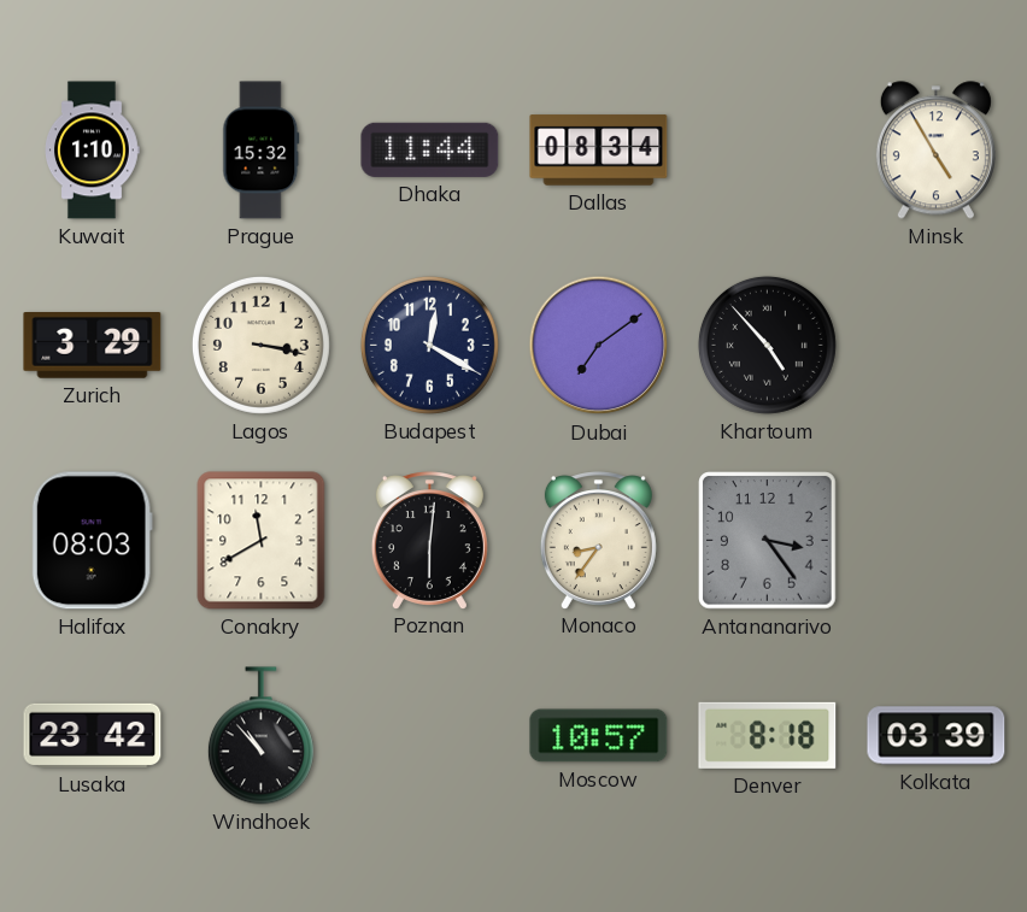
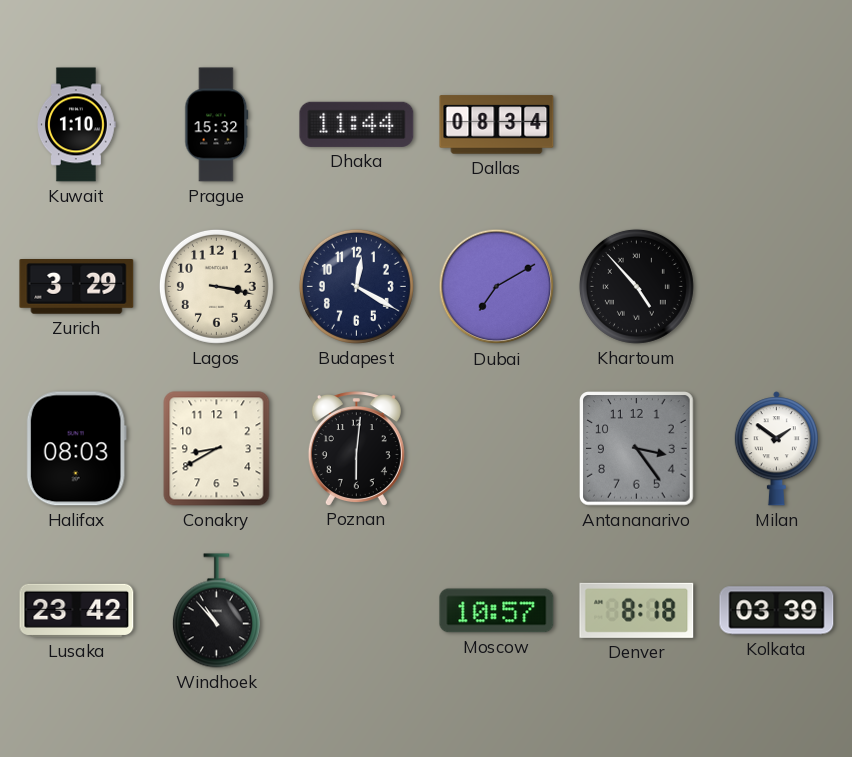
Minsk: 4:55 -> none
Dubai: 7:09 -> 7:10
Conakry: 11:40 -> 8:40
Monaco: 8:36 -> none
Milan: none -> 1:51
